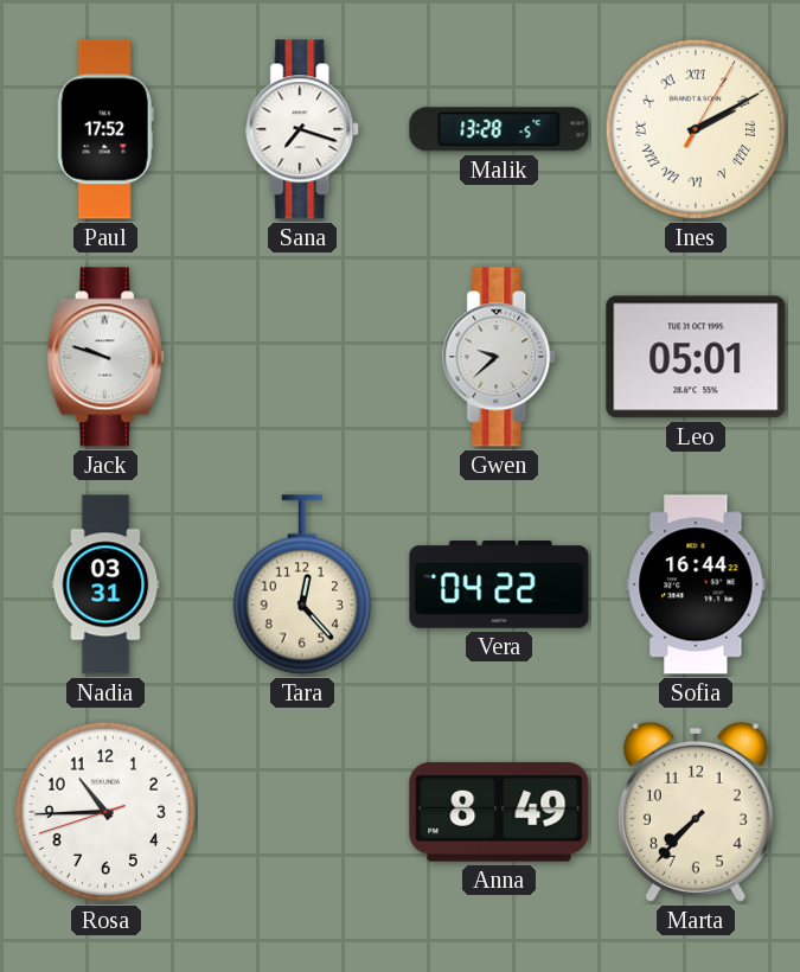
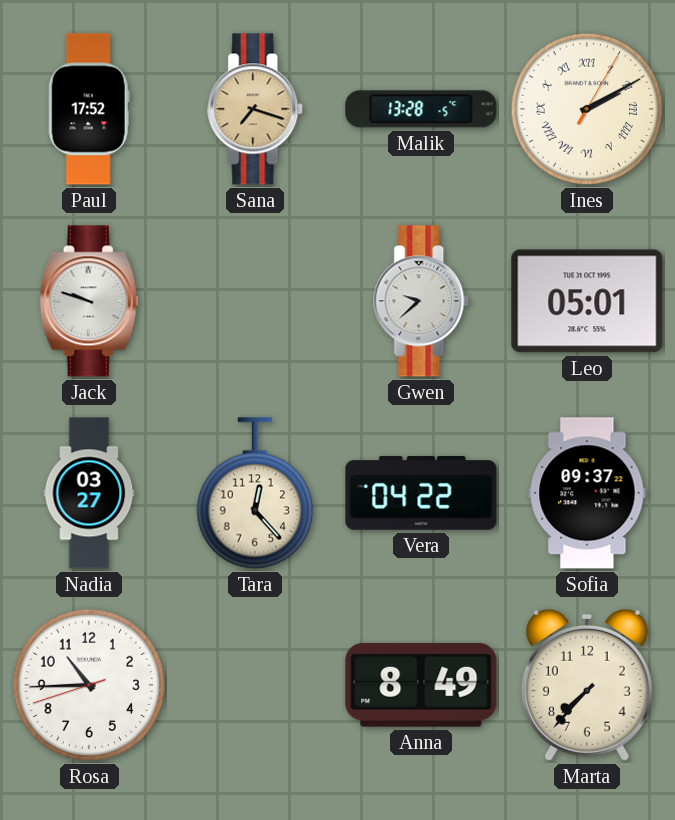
Sana dial: white -> champagne
Nadia: 03:31 -> 03:27
Sofia: 16:44 -> 09:37
